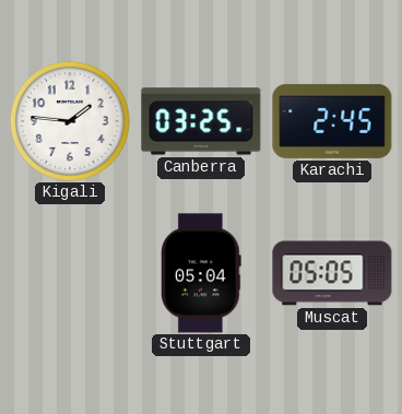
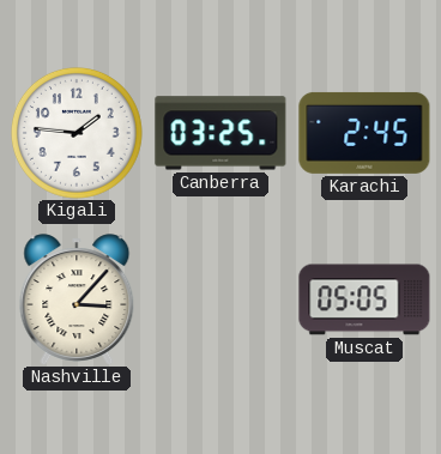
Nashville: none -> 3:07
Stuttgart: 05:04 -> none
